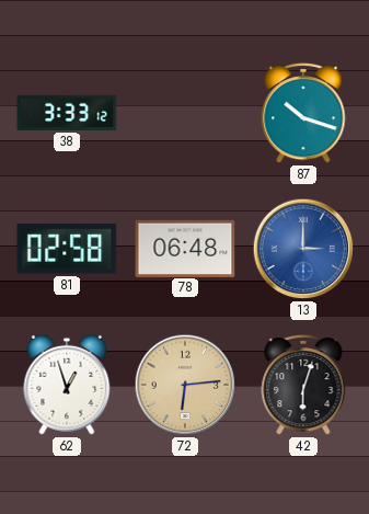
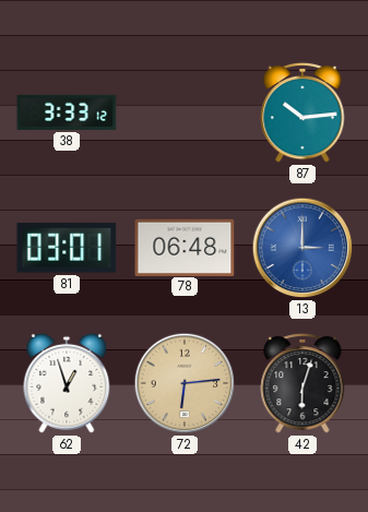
87: 10:18 -> 10:14
81: 02:58 -> 03:01
